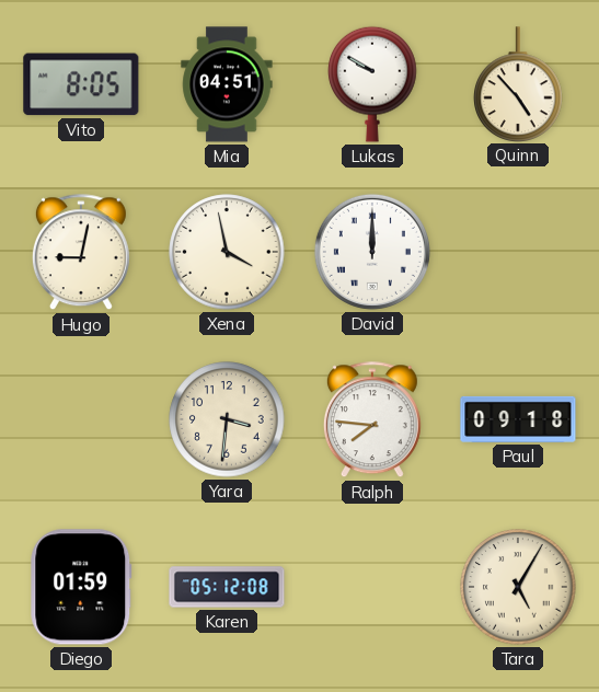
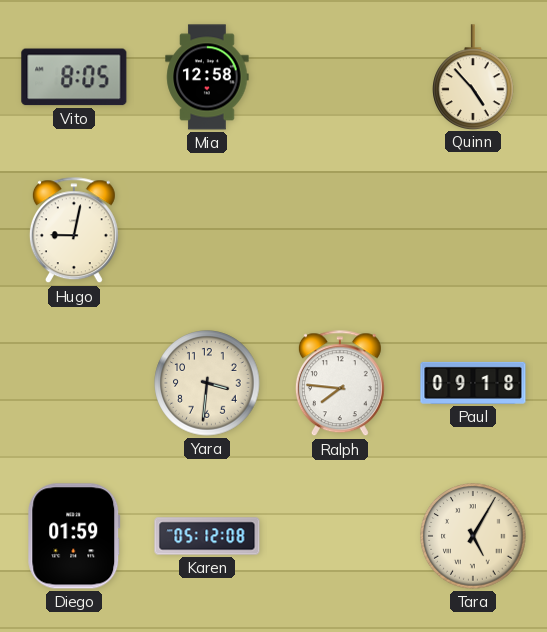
Mia: 04:51 -> 12:58
Lukas: 9:50 -> none
Xena: 3:58 -> none
David: 12:00 -> none
